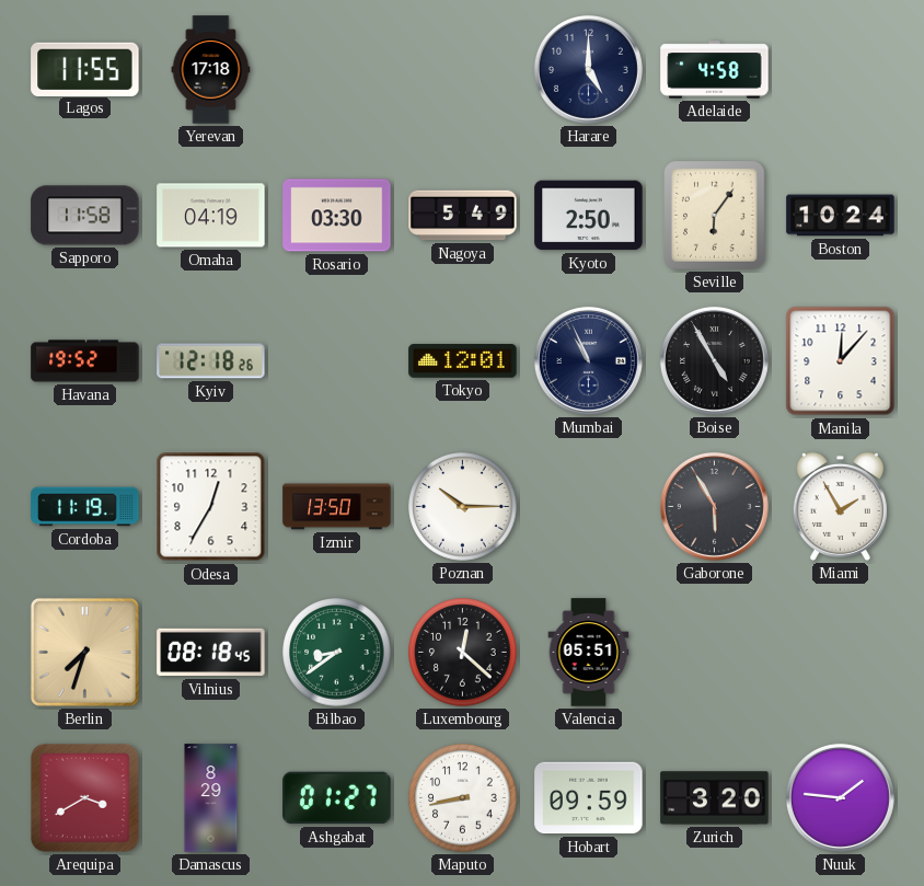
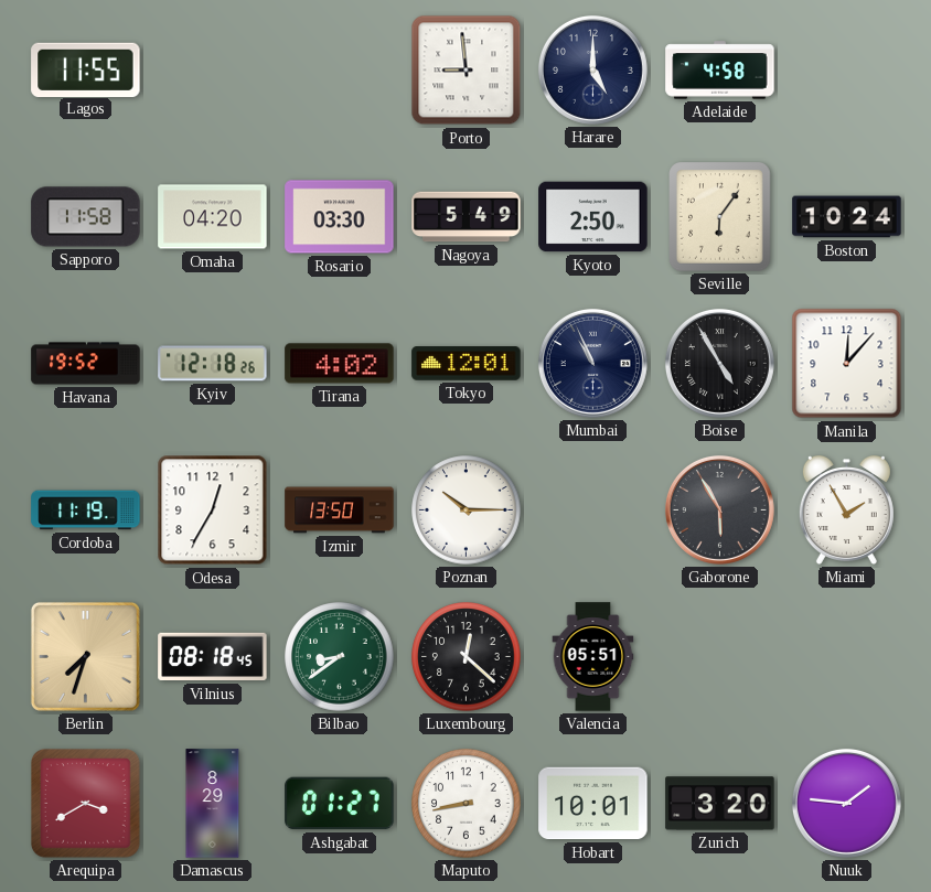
Yerevan: 17:18 -> none
Porto: none -> 8:59
Omaha: 04:19 -> 04:20
Tirana: none -> 4:02
Hobart: 09:59 -> 10:01
